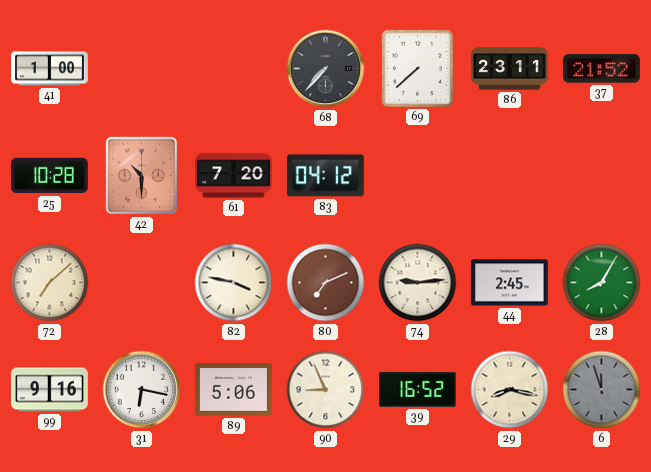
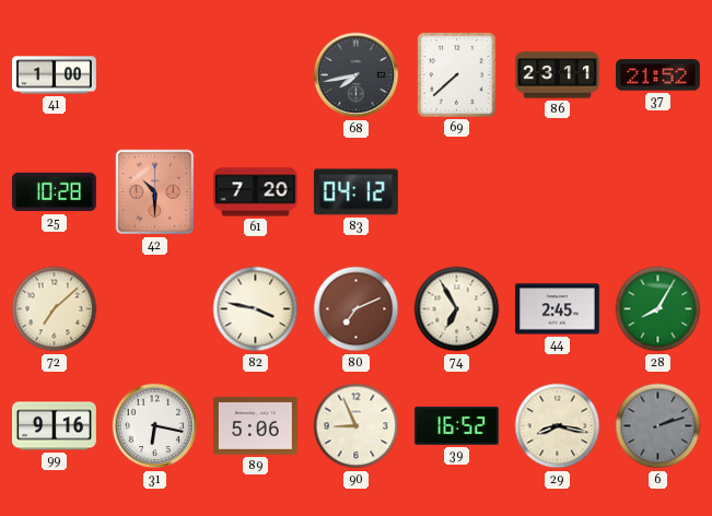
68: 7:37 -> 7:43
74: 9:14 -> 6:55
6: 11:57 -> 2:12
